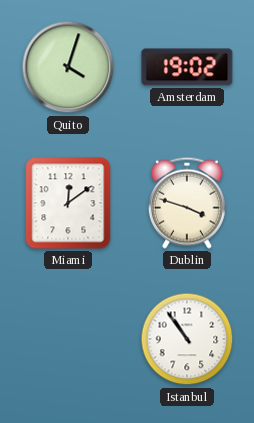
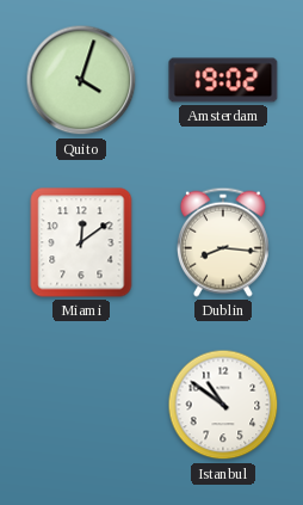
Dublin: 3:48 -> 8:16
Istanbul: 10:54 -> 10:51
